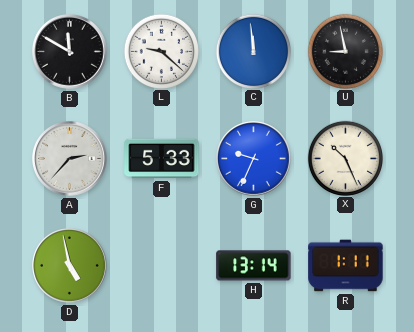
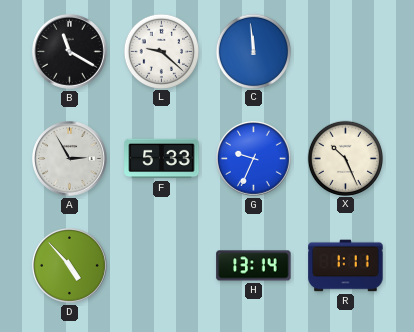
B: 11:50 -> 11:20
U: 8:58 -> none
A: 2:37 -> 2:55
D: 4:58 -> 4:53
